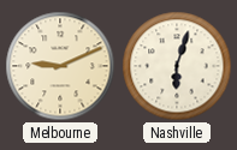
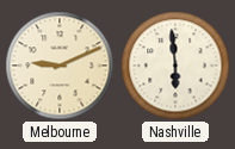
Nashville: 6:03 -> 5:59
